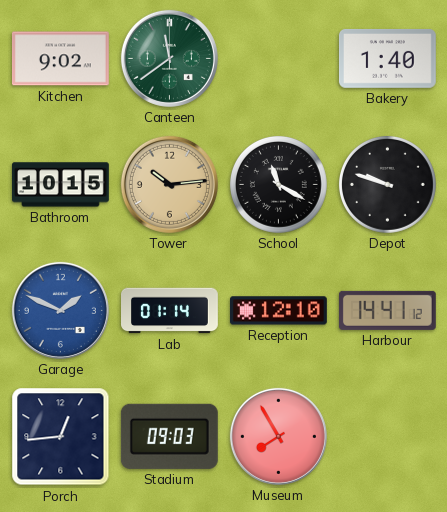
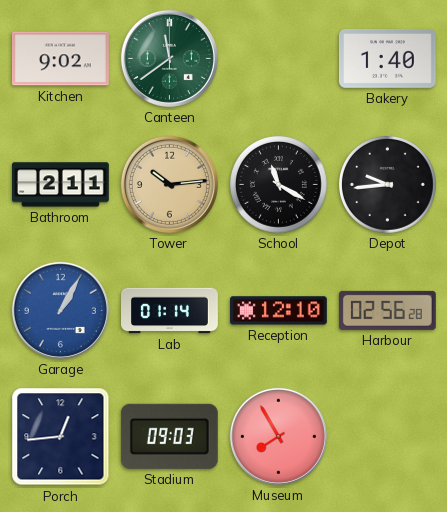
Bathroom: 10:15 -> 2:11
Depot: 9:48 -> 9:44
Garage: 1:49 -> 1:05
Harbour: 14:41 -> 02:56
